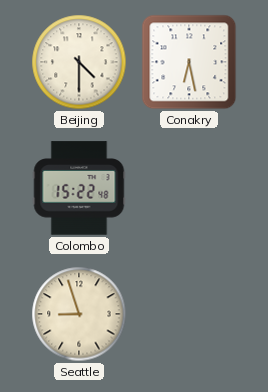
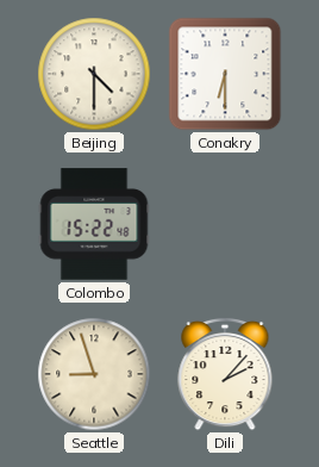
Conakry: 6:28 -> 6:30
Dili: none -> 2:07
